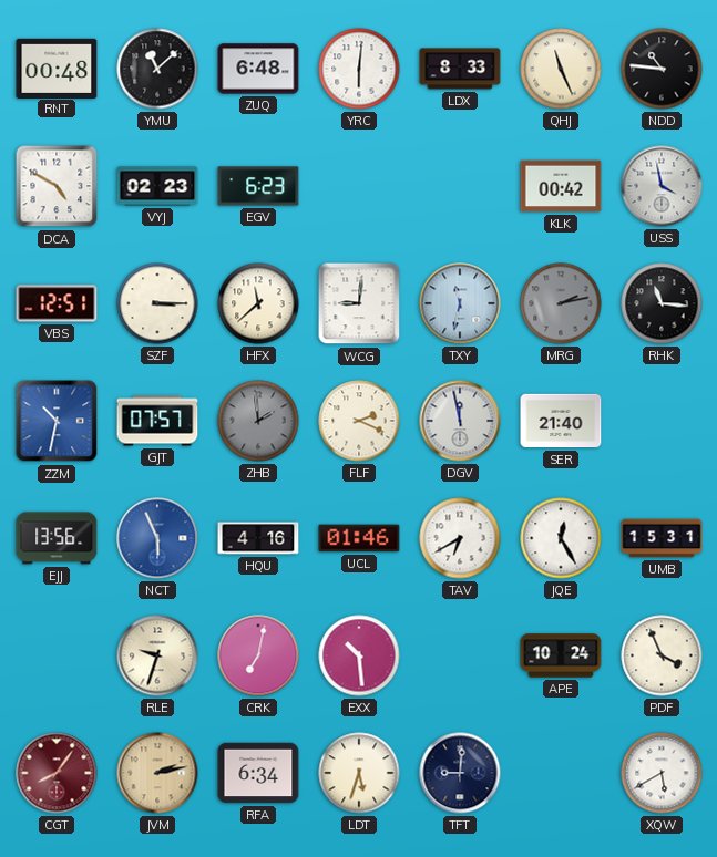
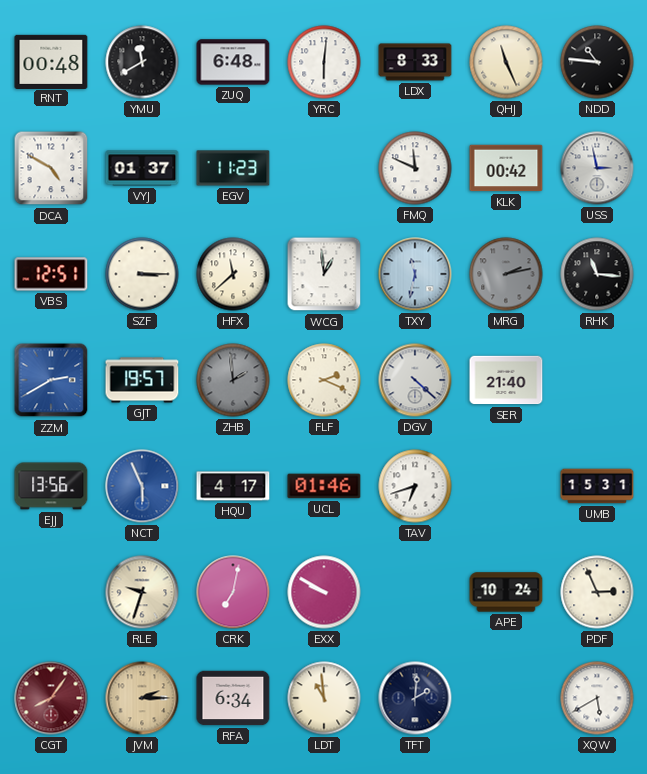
YMU: 11:08 -> 11:40
VYJ: 02:23 -> 01:37
EGV: 6:23 -> 11:23
FMQ: none -> 11:49
USS: 3:58 -> 2:58
WCG: 9:01 -> 12:59
ZZM: 10:32 -> 2:40
GJT: 07:57 -> 19:57
DGV: 11:58 -> 4:22
HQU: 4:16 -> 4:17
TAV: 6:40 -> 6:42
JQE: 12:25 -> none
EXX: 10:29 -> 9:50
PDF: 3:56 -> 2:56
JVM: 2:13 -> 2:15
LDT: 5:33 -> 10:59
TFT: 9:01 -> 2:01
